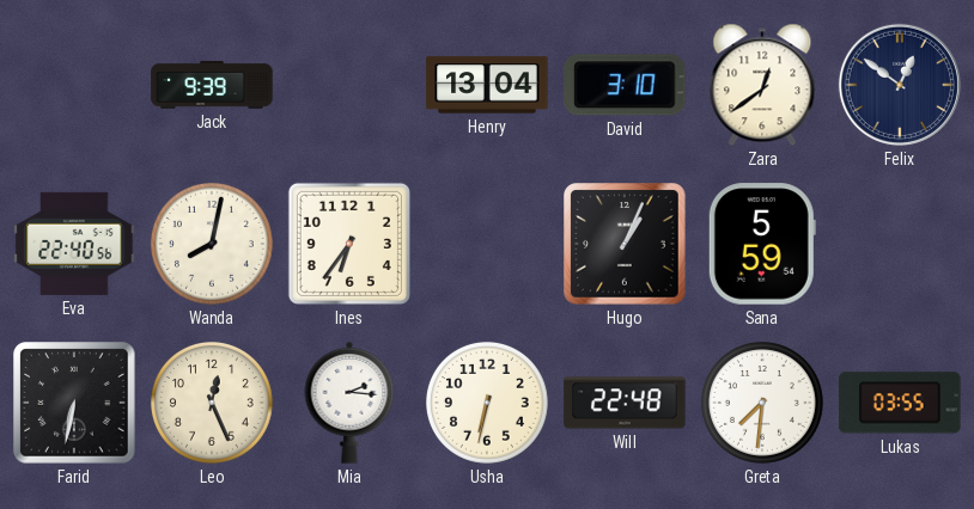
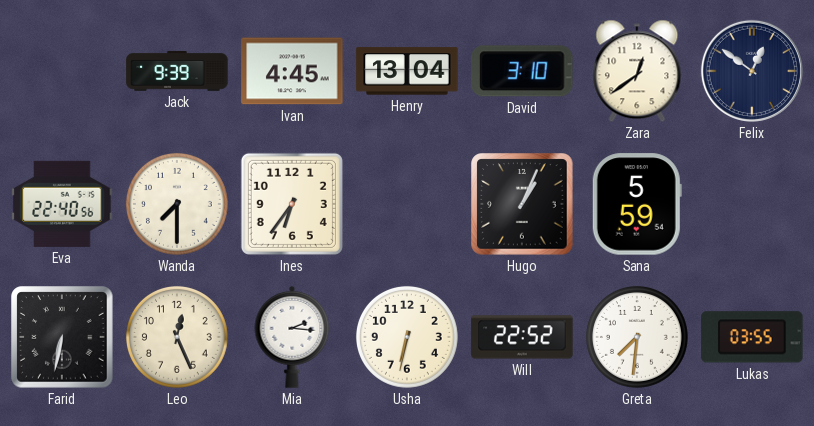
Ivan: none -> 4:45
Wanda: 8:02 -> 7:30
Will: 22:48 -> 22:52
